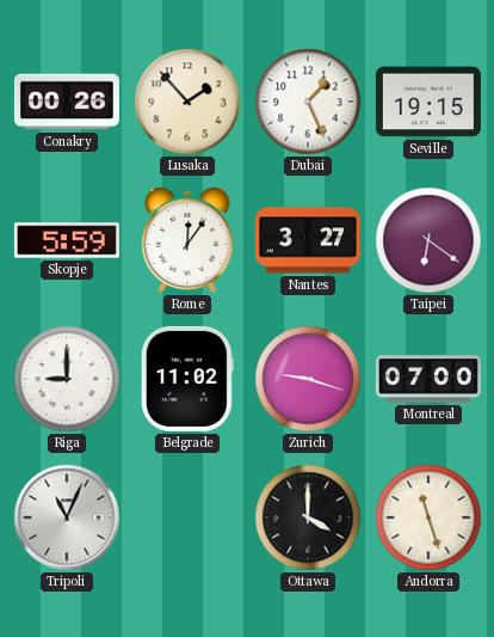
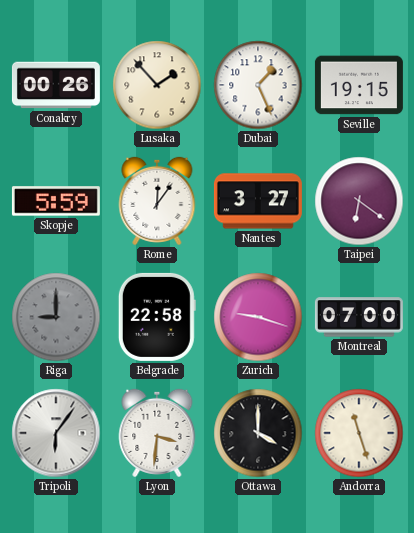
Riga dial: white -> grey
Belgrade: 11:02 -> 22:58
Tripoli: 11:04 -> 6:06
Lyon: none -> 3:31
